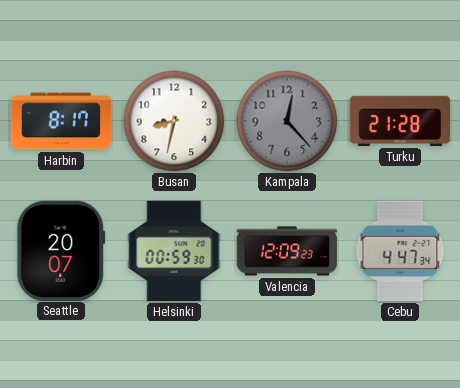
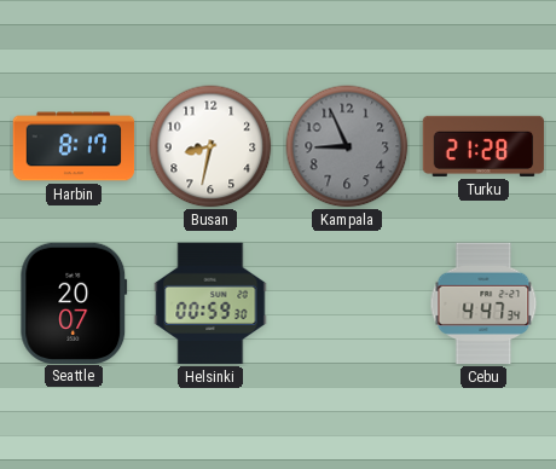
Kampala: 12:23 -> 8:56
Valencia: 12:09 -> none
